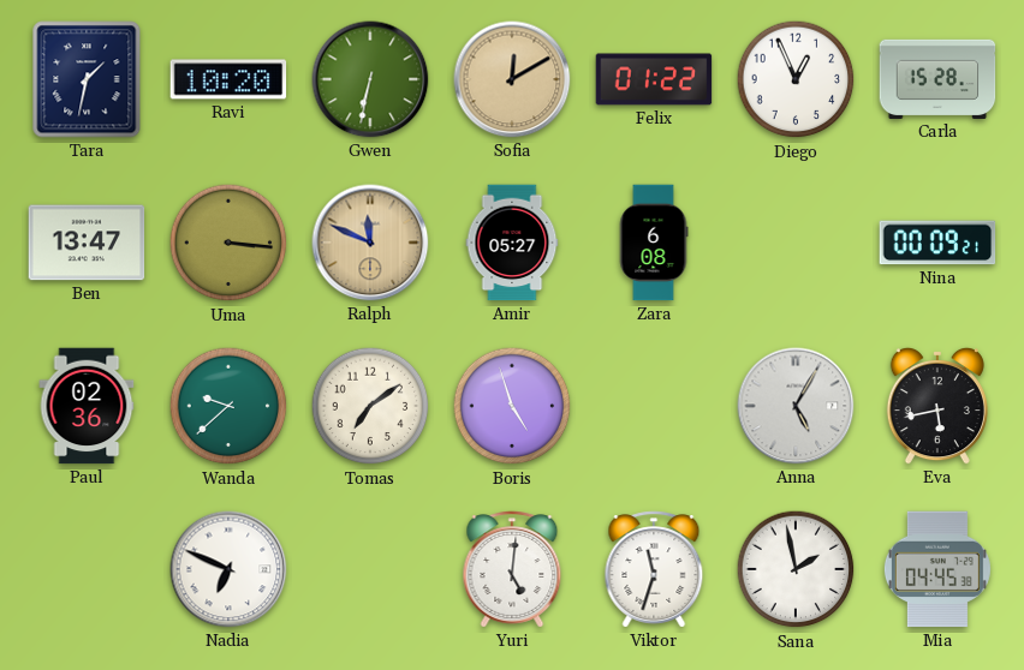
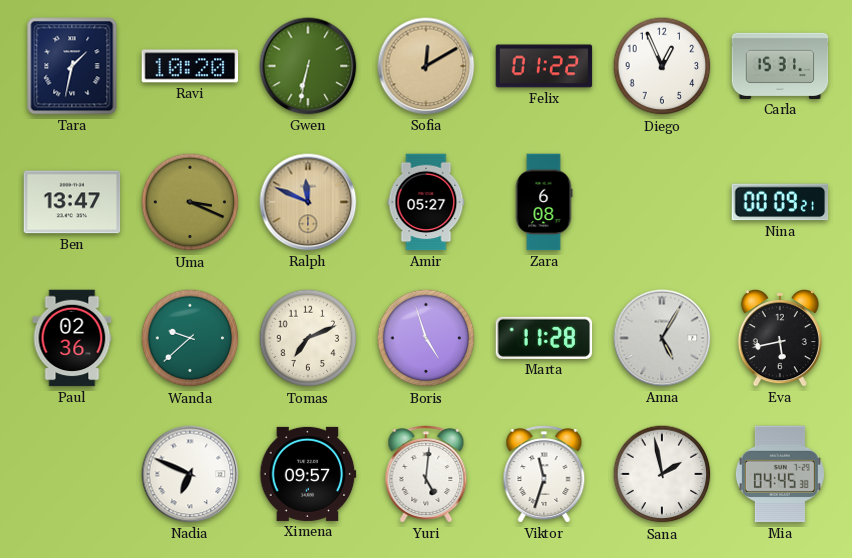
Carla: 15:28 -> 15:31
Uma: 3:16 -> 3:19
Tomas: 7:09 -> 7:11
Marta: none -> 11:28
Ximena: none -> 09:57
